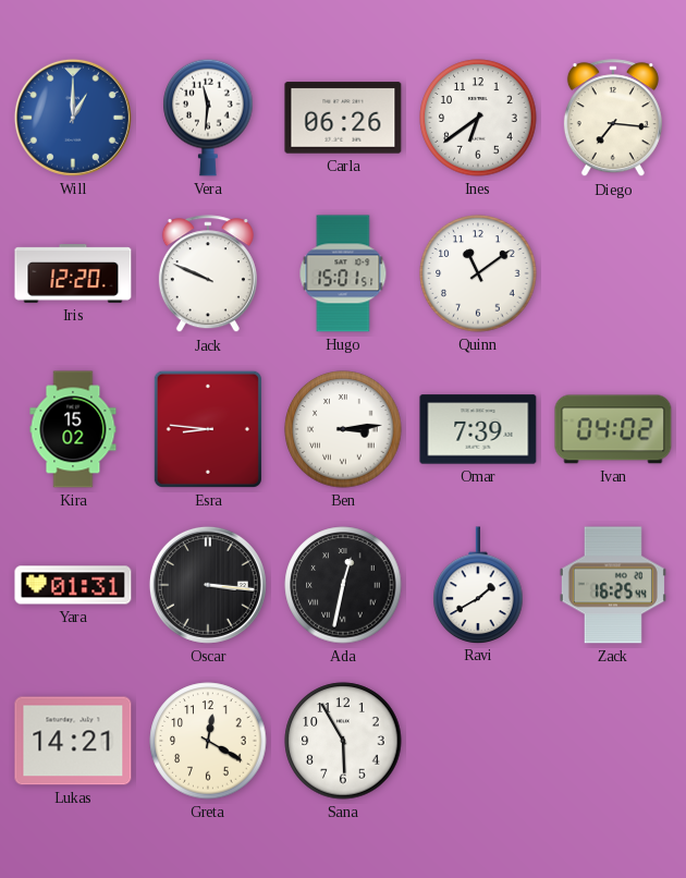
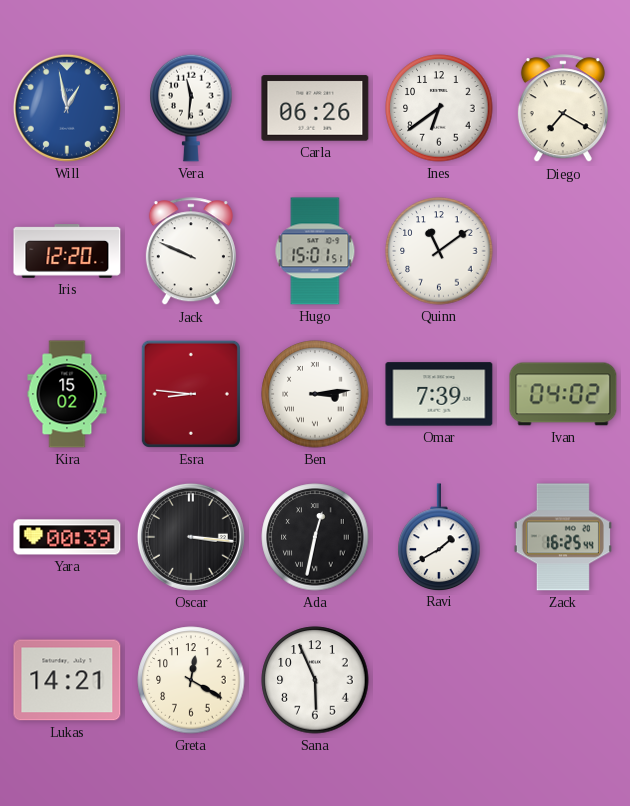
Will: 1:00 -> 12:58
Diego: 7:16 -> 7:20
Yara: 01:31 -> 00:39
Sana: 5:55 -> 5:56
